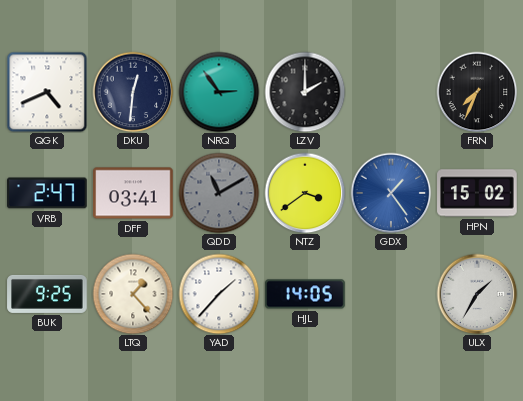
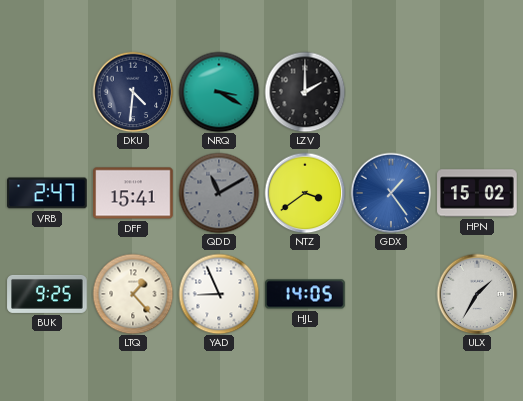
QGK: 4:41 -> none
DKU: 12:31 -> 4:31
NRQ: 2:54 -> 3:20
FRN: 7:34 -> none
DFF: 03:41 -> 15:41
YAD: 1:37 -> 8:56
